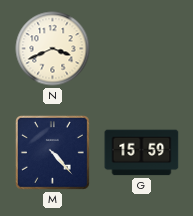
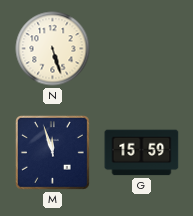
N: 3:41 -> 5:27
M: 4:23 -> 11:57
